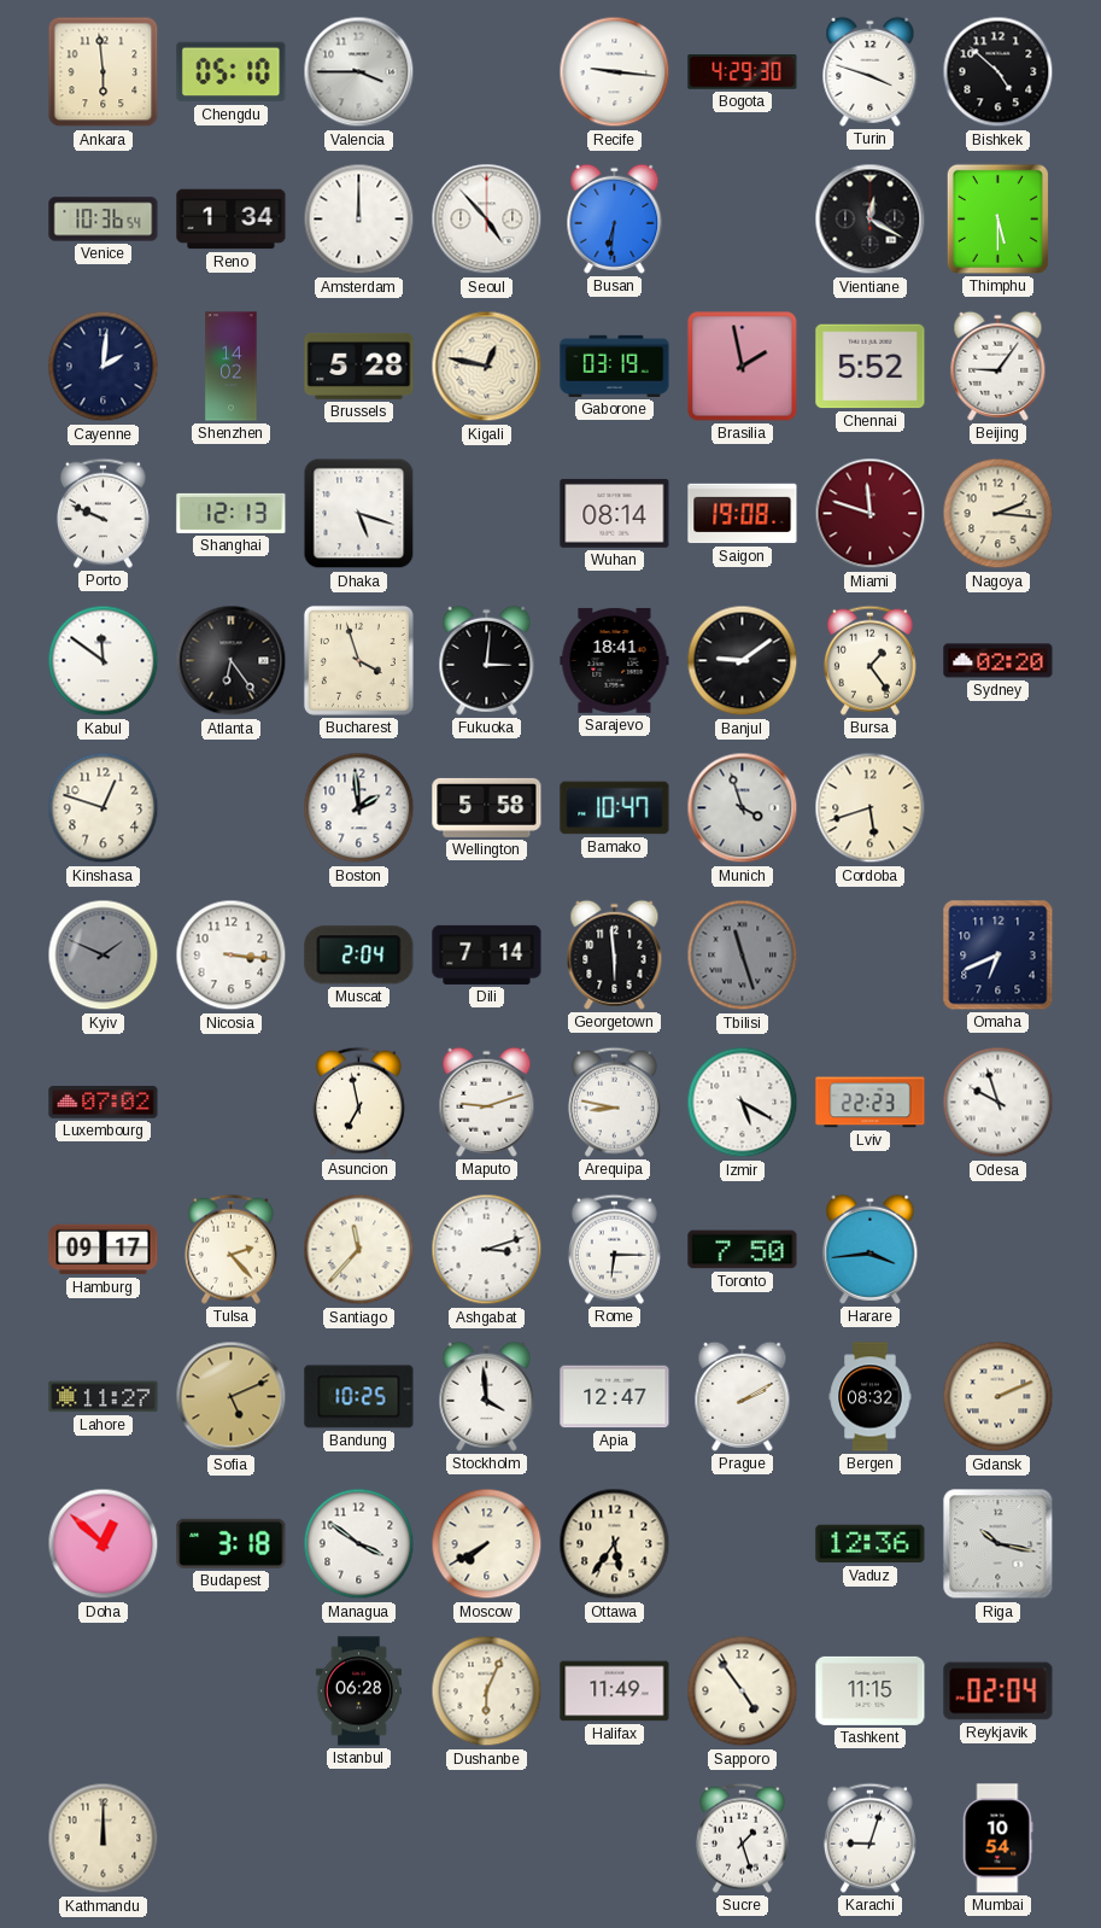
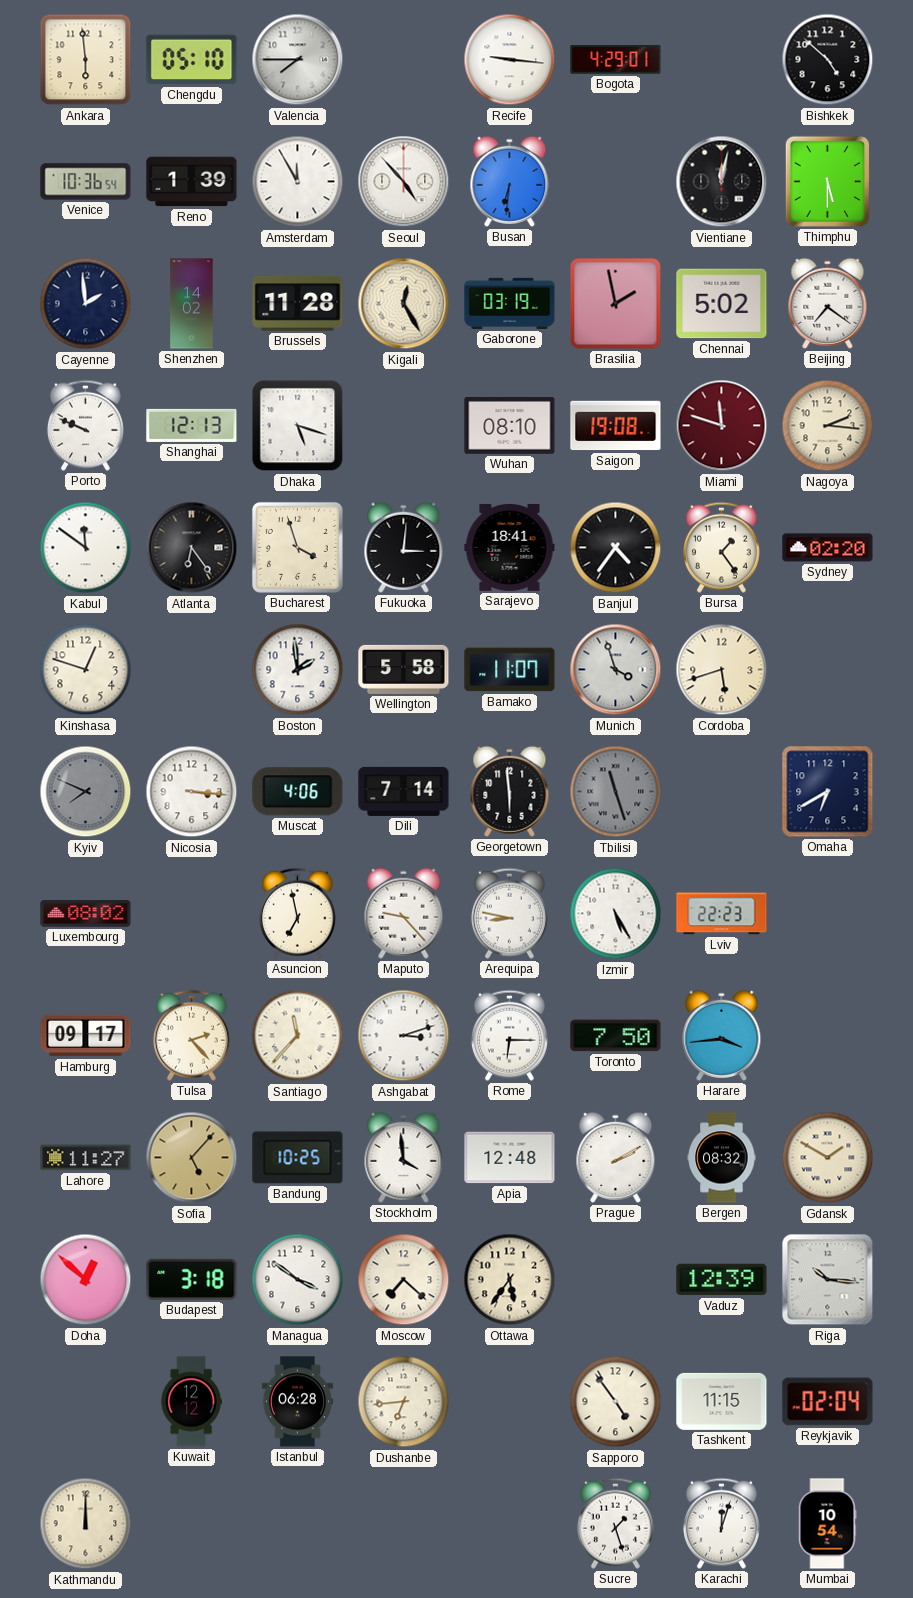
Valencia: 3:45 -> 7:45
Bogota: 4:29:30 -> 4:29:01
Turin: 3:48 -> none
Reno: 1:34 -> 1:39
Amsterdam: 12:00 -> 11:55
Vientiane: 12:20 -> 12:02
Cayenne: 2:01 -> 1:59
Brussels: 5:28 -> 11:28
Kigali: 12:47 -> 12:25
Chennai: 5:52 -> 5:02
Beijing: 9:06 -> 7:21
Wuhan: 08:14 -> 08:10
Banjul: 9:09 -> 4:36
Bamako: 10:47 -> 11:07
Kyiv: 1:49 -> 7:49
Muscat: 2:04 -> 4:06
Omaha: 6:41 -> 6:40
Luxembourg: 07:02 -> 08:02
Maputo: 9:12 -> 9:23
Izmir: 5:20 -> 5:25
Odesa: 9:57 -> none
Sofia: 5:11 -> 5:07
Apia: 12:47 -> 12:48
Gdansk: 2:11 -> 1:50
Moscow: 7:40 -> 7:22
Vaduz: 12:36 -> 12:39
Riga: 10:17 -> 10:16
Kuwait: none -> 12:12
Dushanbe: 6:04 -> 6:44
Halifax: 11:49 -> none
Karachi: 9:03 -> 12:03
